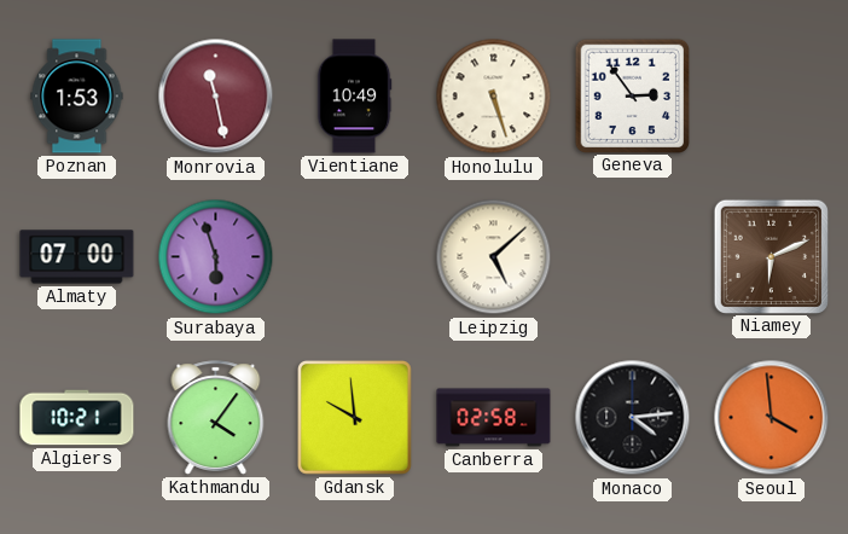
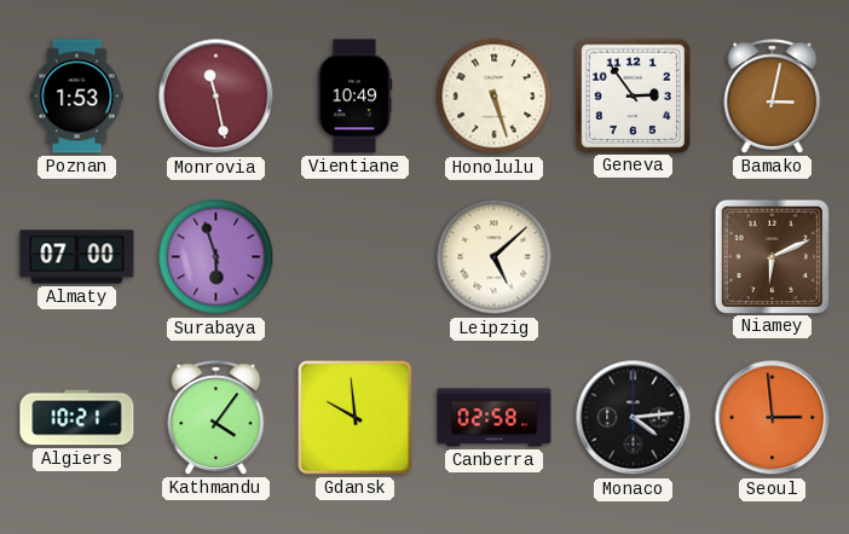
Bamako: none -> 3:02
Seoul: 3:59 -> 2:59
